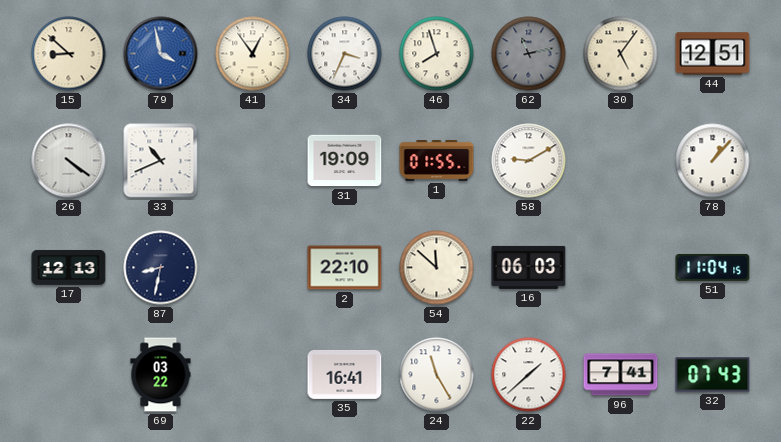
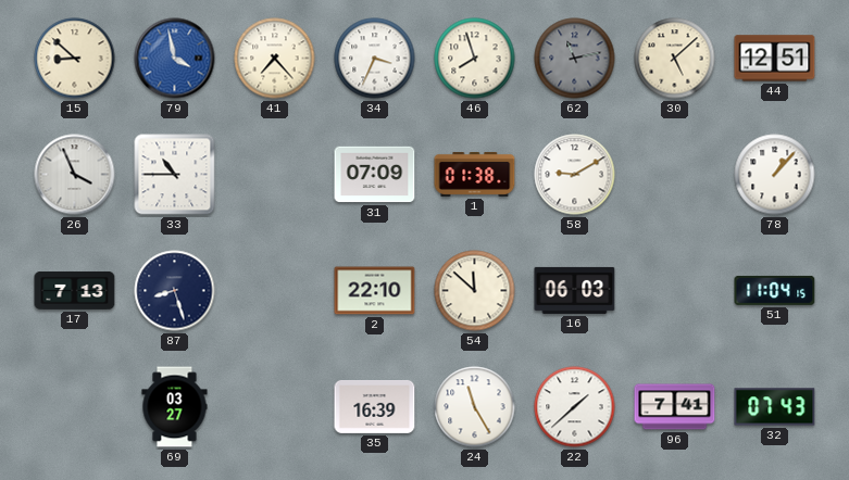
41: 12:54 -> 7:23
30: 5:06 -> 5:08
26: 4:21 -> 3:56
33: 10:41 -> 10:45
31: 19:09 -> 07:09
1: 01:55 -> 01:38
17: 12:13 -> 7:13
87: 8:32 -> 8:27
69: 03:22 -> 03:27
35: 16:41 -> 16:39
